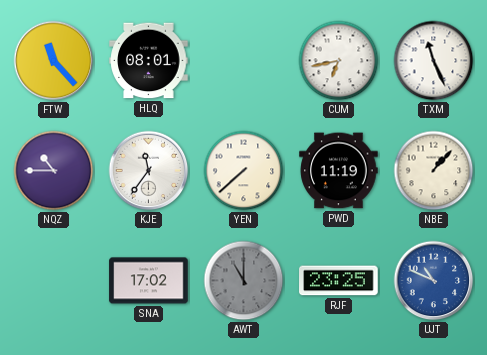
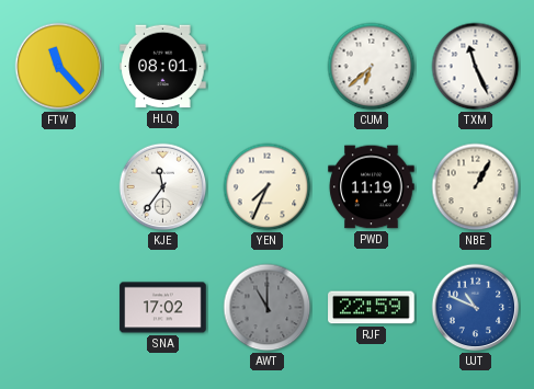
CUM: 6:43 -> 6:38
NQZ: 10:45 -> none
YEN: 7:38 -> 7:34
NBE: 1:07 -> 1:05
RJF: 23:25 -> 22:59
